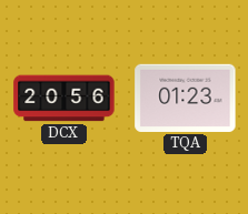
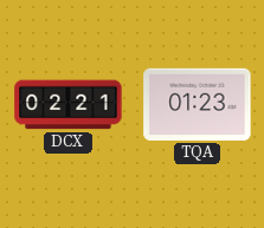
DCX: 20:56 -> 02:21
